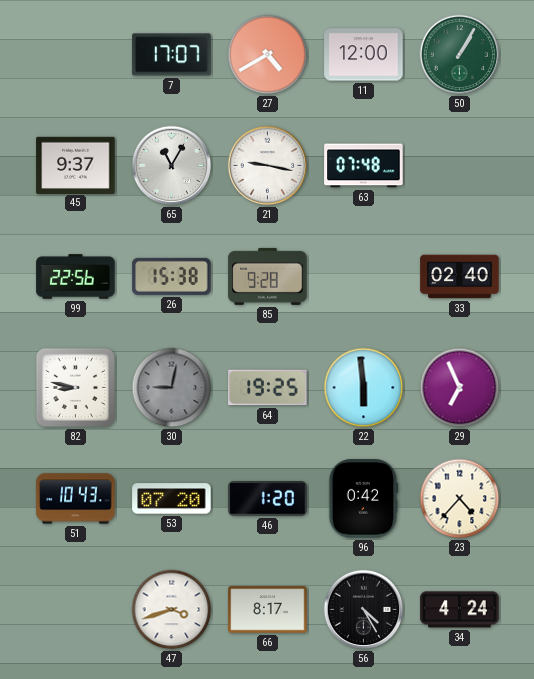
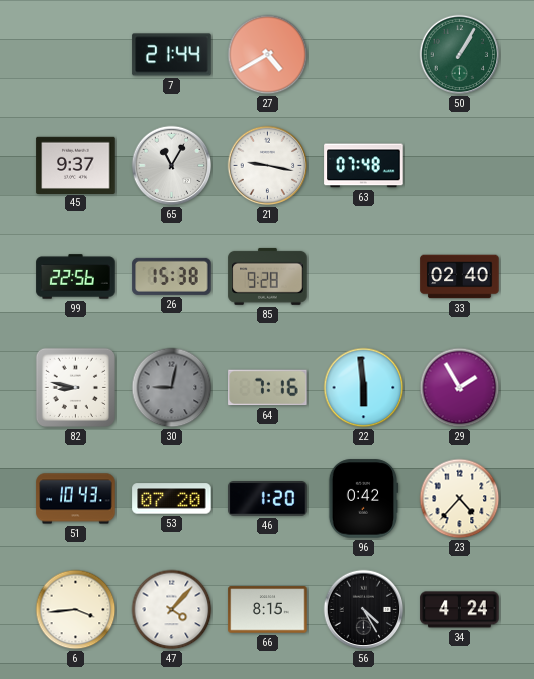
7: 17:07 -> 21:44
11: 12:00 -> none
64: 19:25 -> 7:16
29: 6:56 -> 1:55
6: none -> 3:44
47: 3:42 -> 4:07
66: 8:17 -> 8:15
